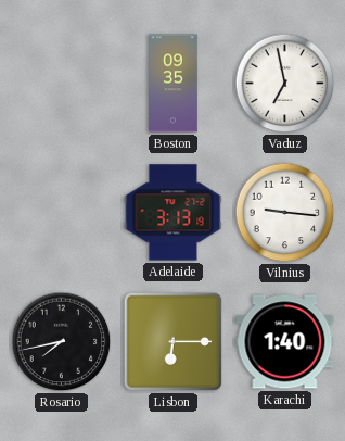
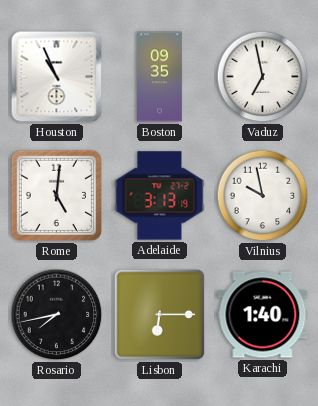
Houston: none -> 10:56
Rome: none -> 5:01
Vilnius: 9:16 -> 9:58
